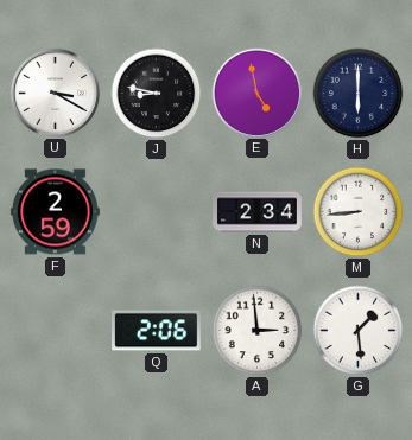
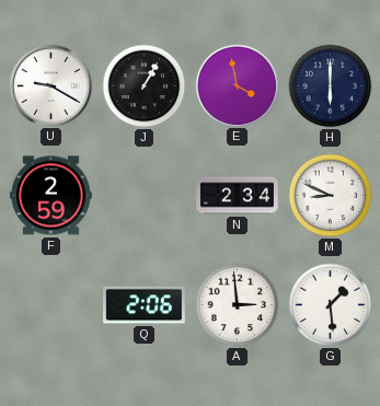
U: 3:20 -> 9:20
J: 8:47 -> 1:05
E: 4:58 -> 3:58
M: 8:44 -> 8:49
